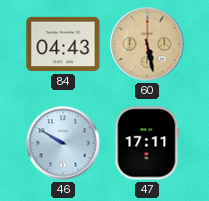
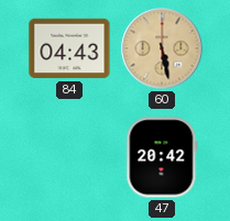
46: 9:50 -> none
47: 17:11 -> 20:42
